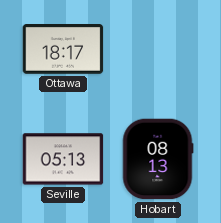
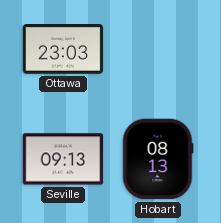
Ottawa: 18:17 -> 23:03
Seville: 05:13 -> 09:13
